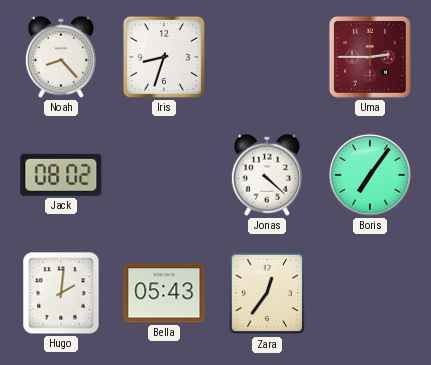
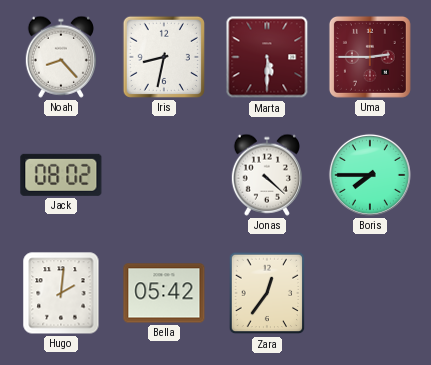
Iris: 8:33 -> 8:32
Marta: none -> 5:30
Boris: 7:06 -> 7:45
Bella: 05:43 -> 05:42
